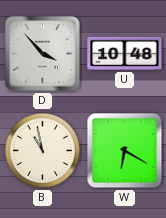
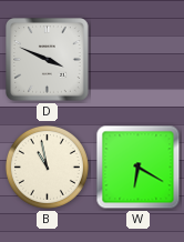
D: 3:53 -> 3:49
U: 10:48 -> none
